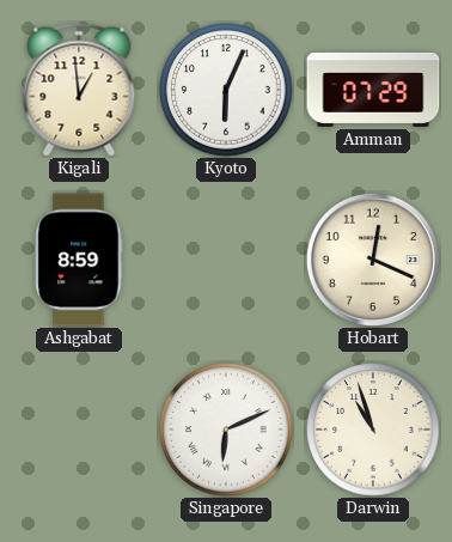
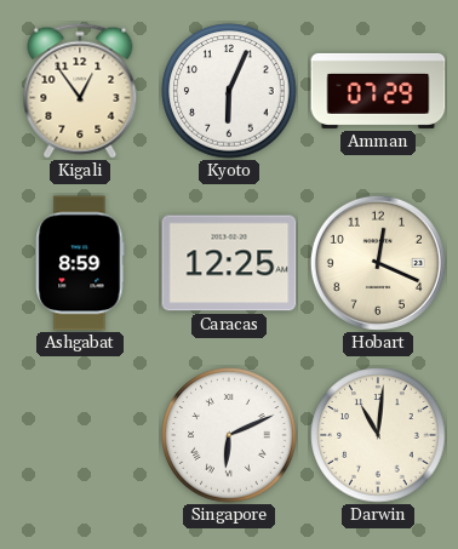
Kigali: 12:59 -> 12:54
Caracas: none -> 12:25
Darwin: 10:57 -> 11:01
